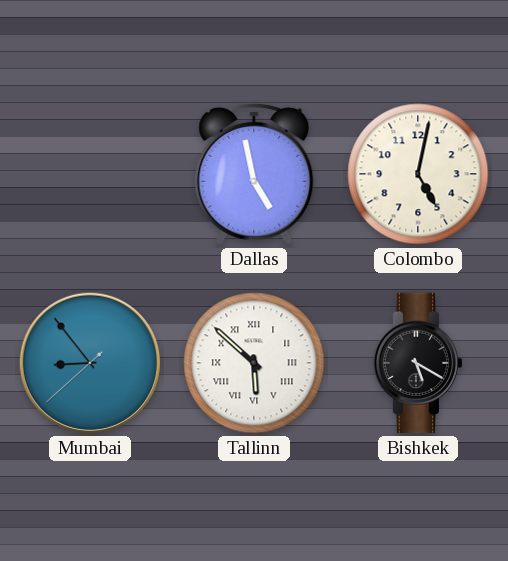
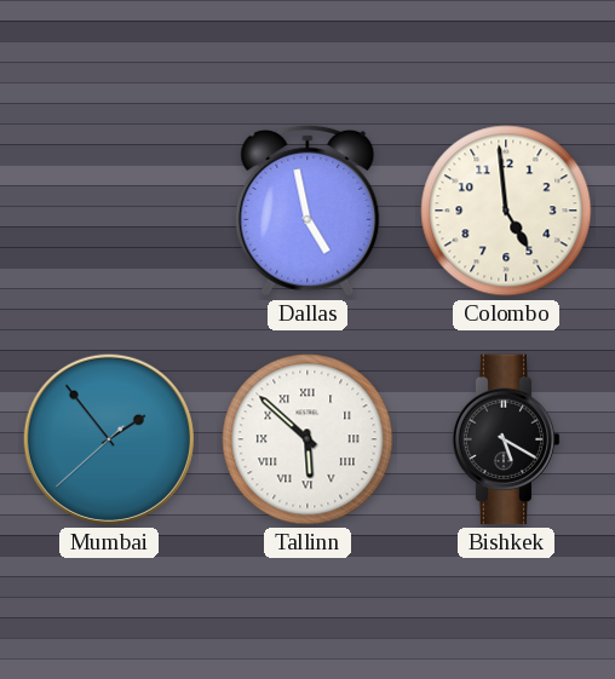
Colombo: 5:02 -> 4:59
Mumbai: 8:53 -> 1:53
